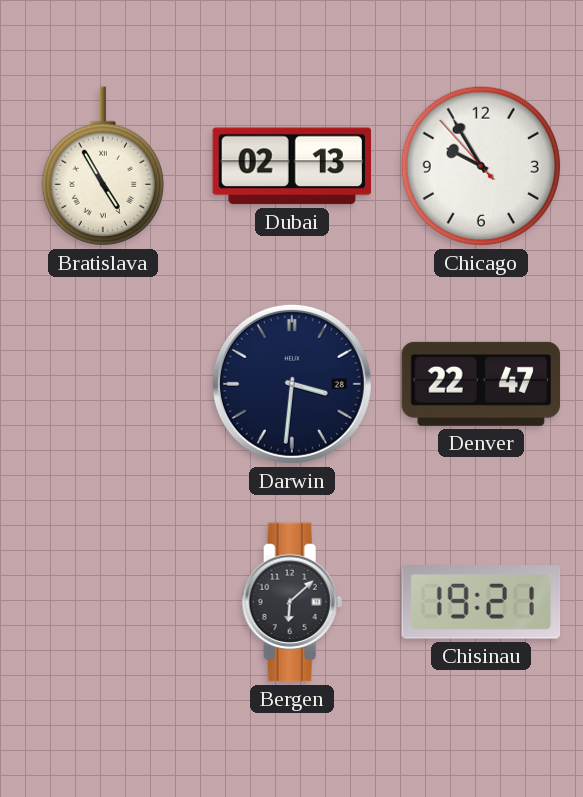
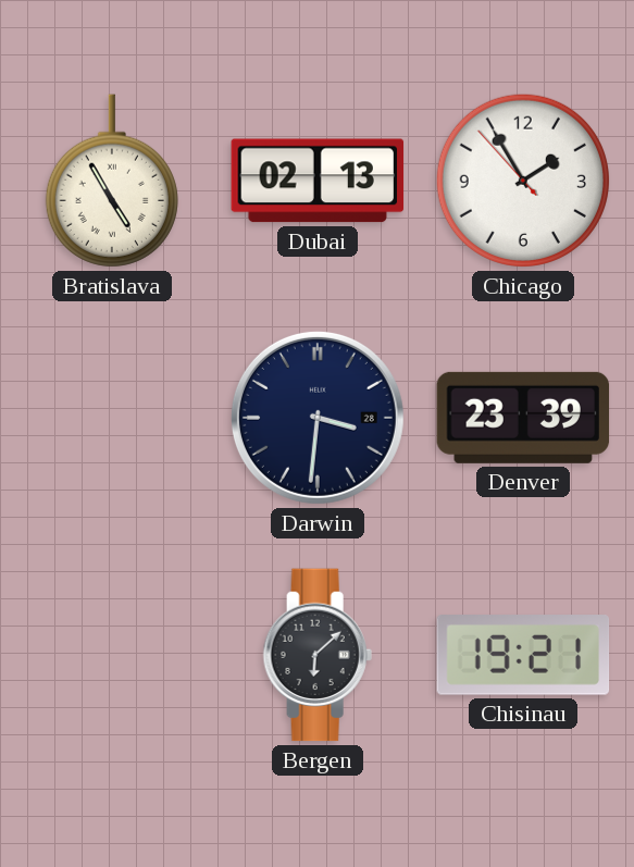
Chicago: 9:54 -> 1:54
Denver: 22:47 -> 23:39
